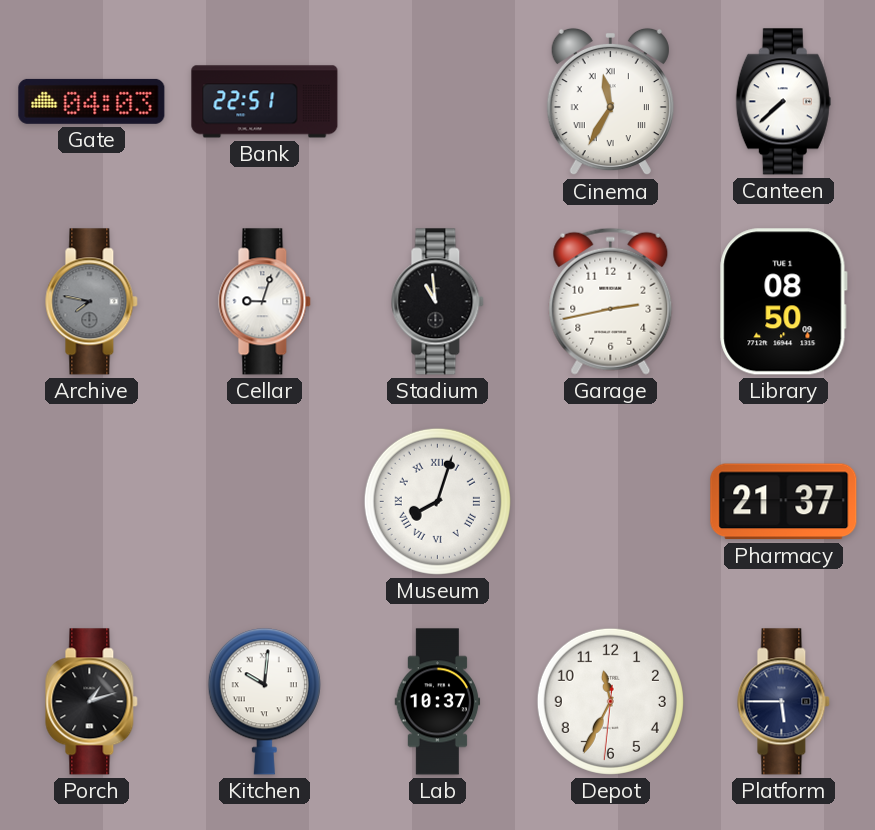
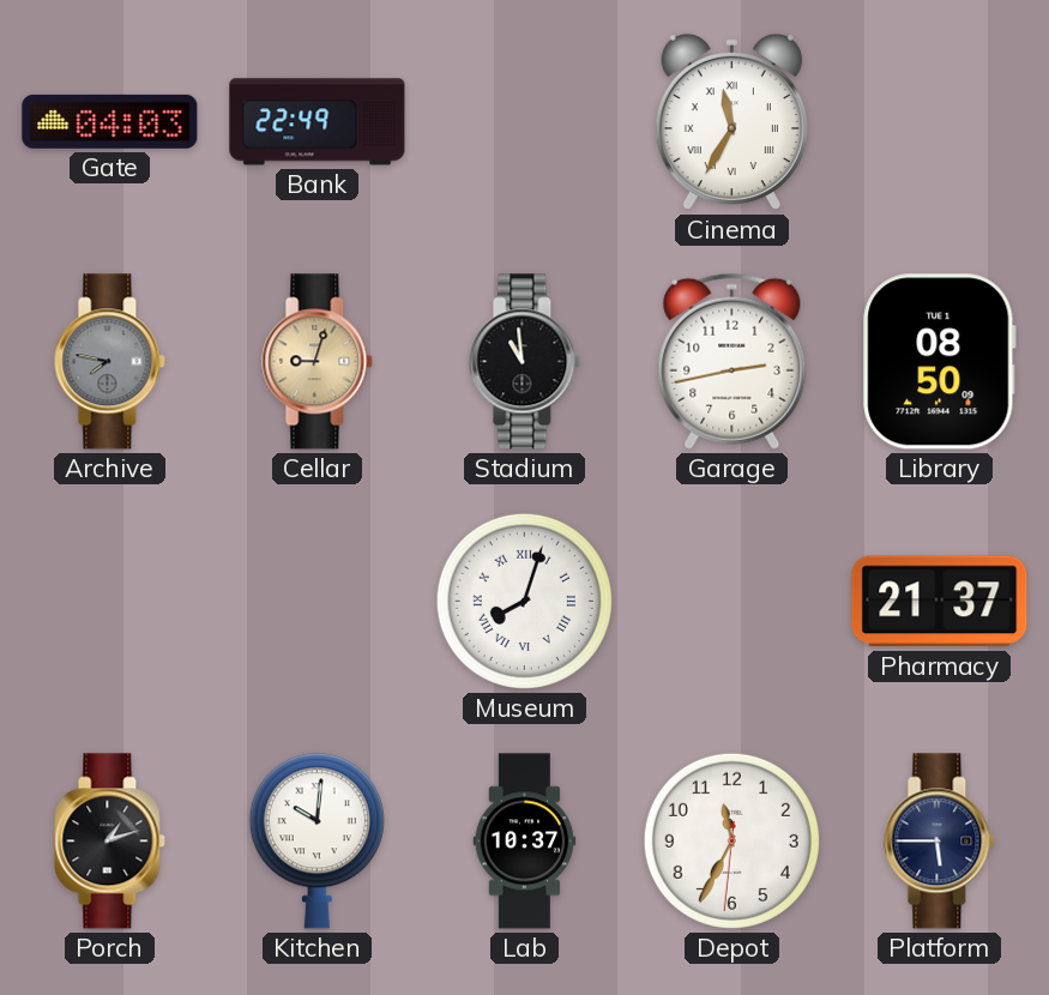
Bank: 22:51 -> 22:49
Canteen: 7:38 -> none
Cellar dial: white -> champagne
